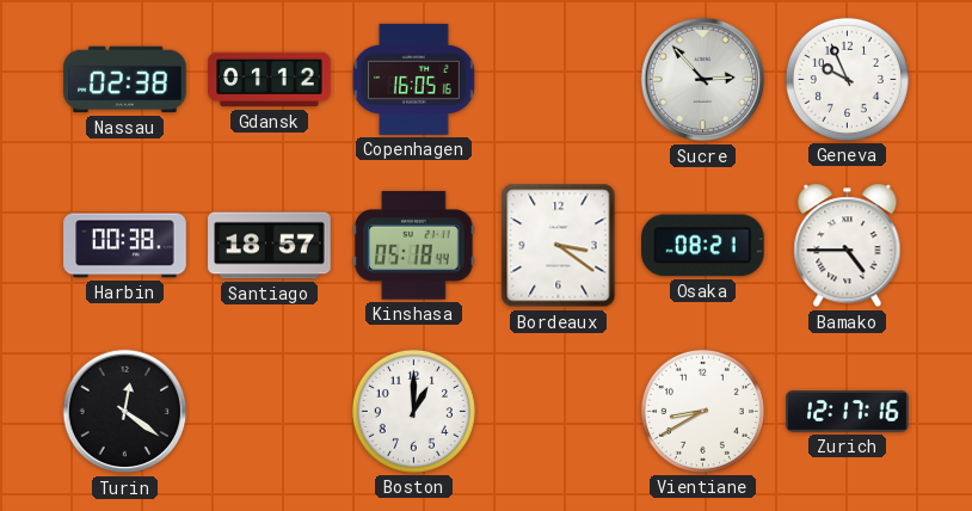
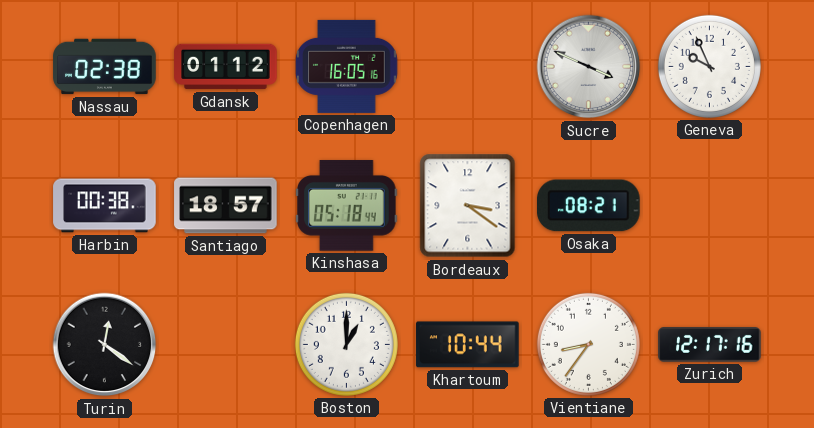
Sucre: 2:53 -> 3:49
Bamako: 4:45 -> none
Khartoum: none -> 10:44
Vientiane: 8:40 -> 8:36
